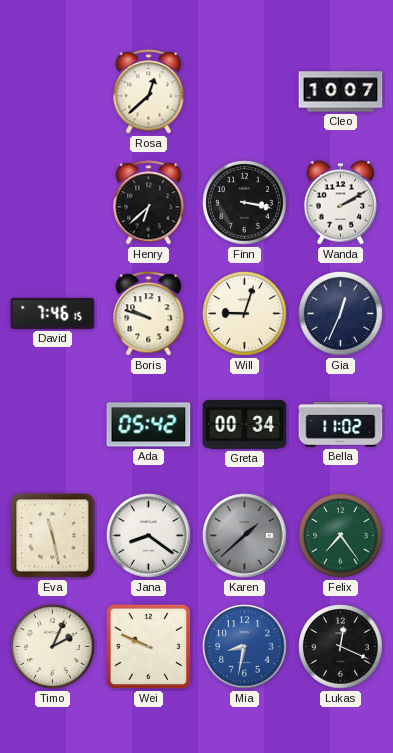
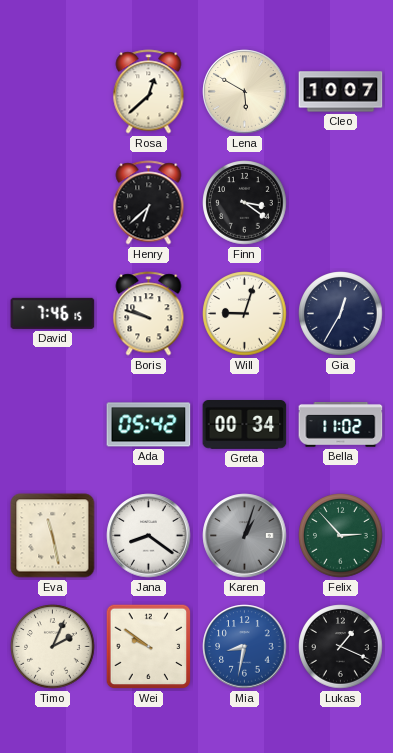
Lena: none -> 5:50
Finn: 3:17 -> 3:21
Wanda: 2:10 -> none
Gia: 12:34 -> 12:35
Karen: 1:38 -> 1:03
Felix: 7:24 -> 2:53
Wei: 9:49 -> 9:51
Lukas: 12:19 -> 1:19
